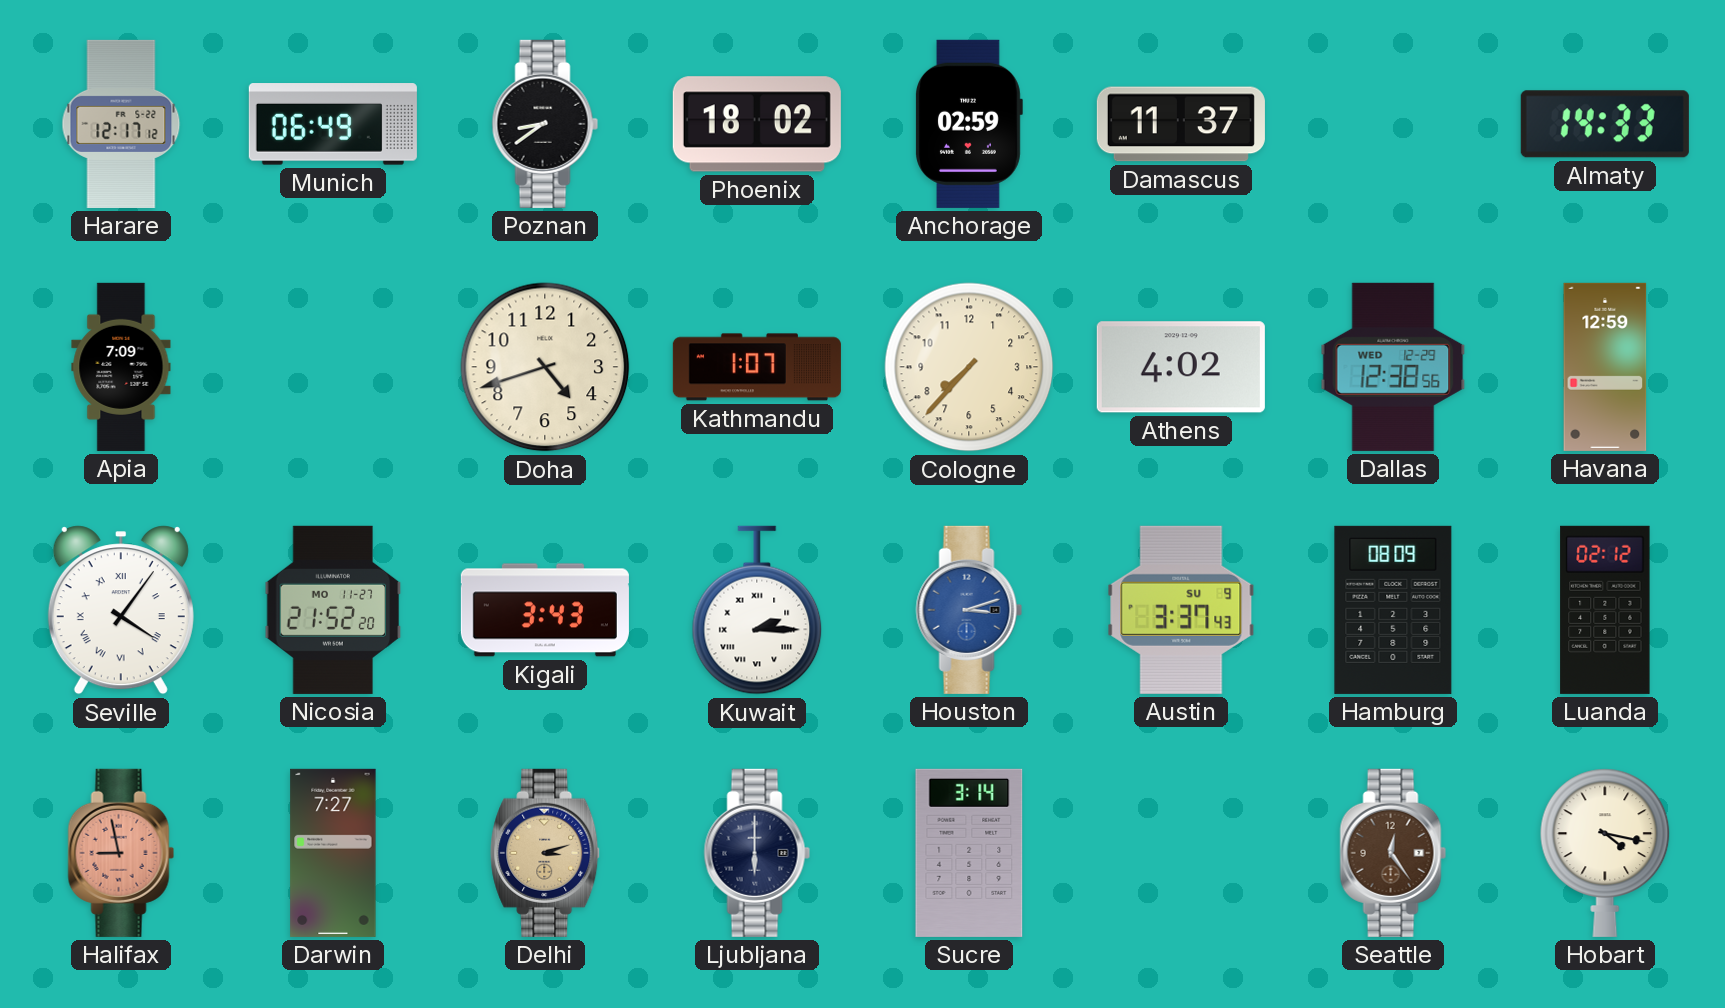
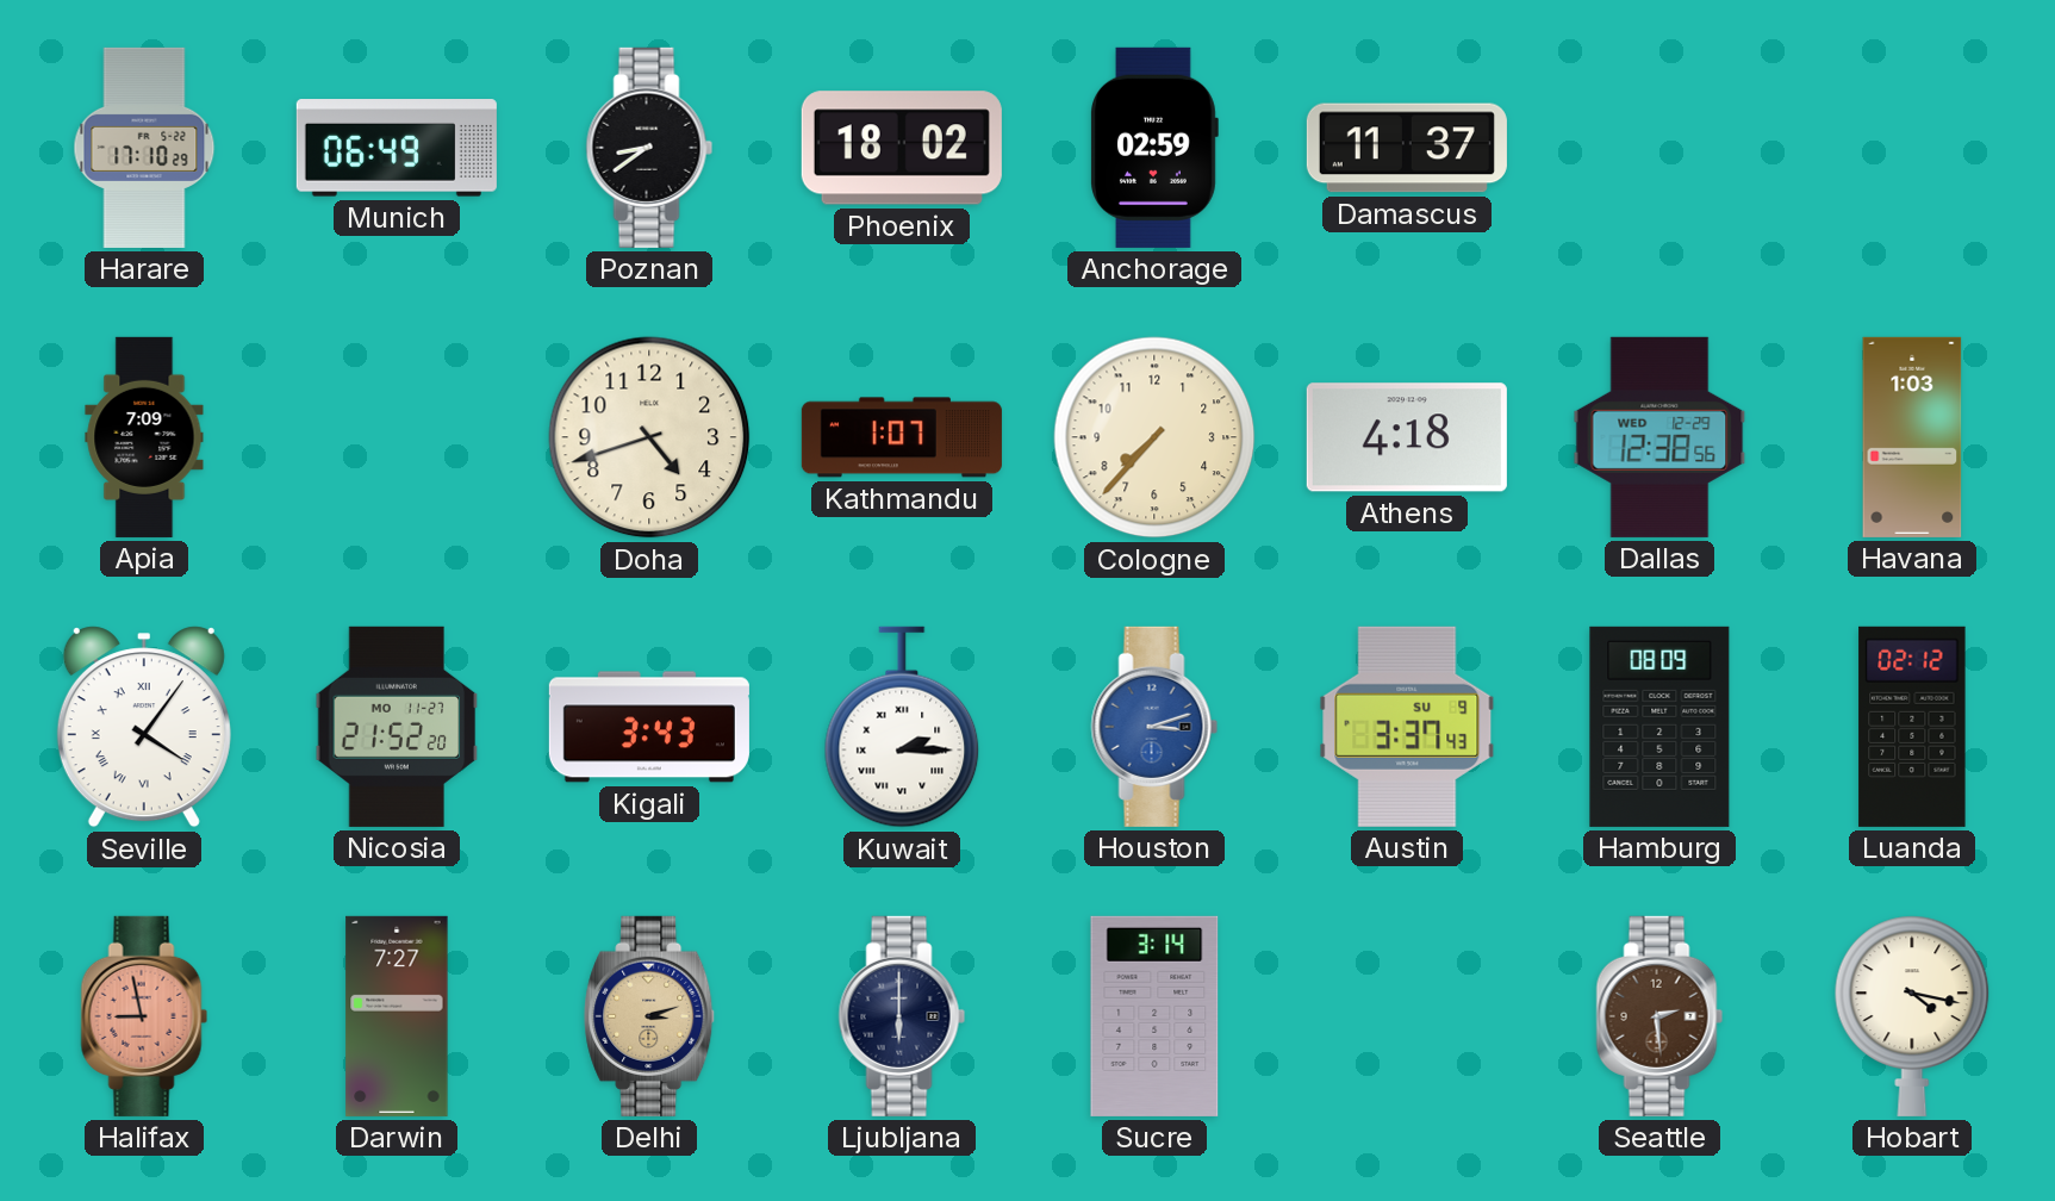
Harare: 12:17 -> 17:10
Almaty: 14:33 -> none
Athens: 4:02 -> 4:18
Havana: 12:59 -> 1:03
Seattle: 12:24 -> 2:29
